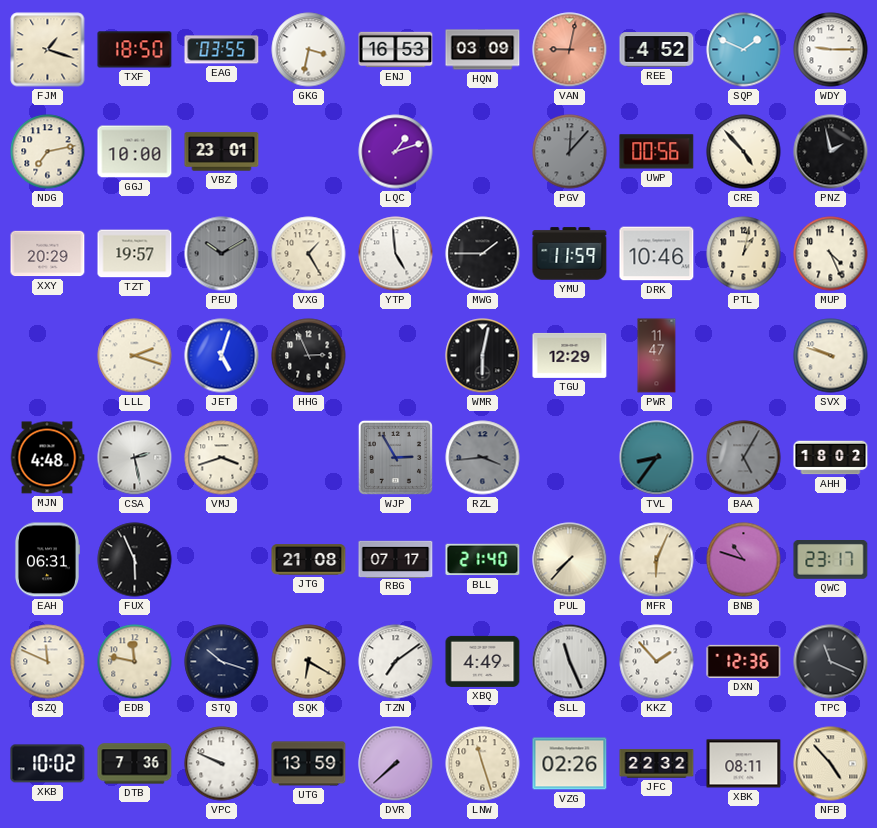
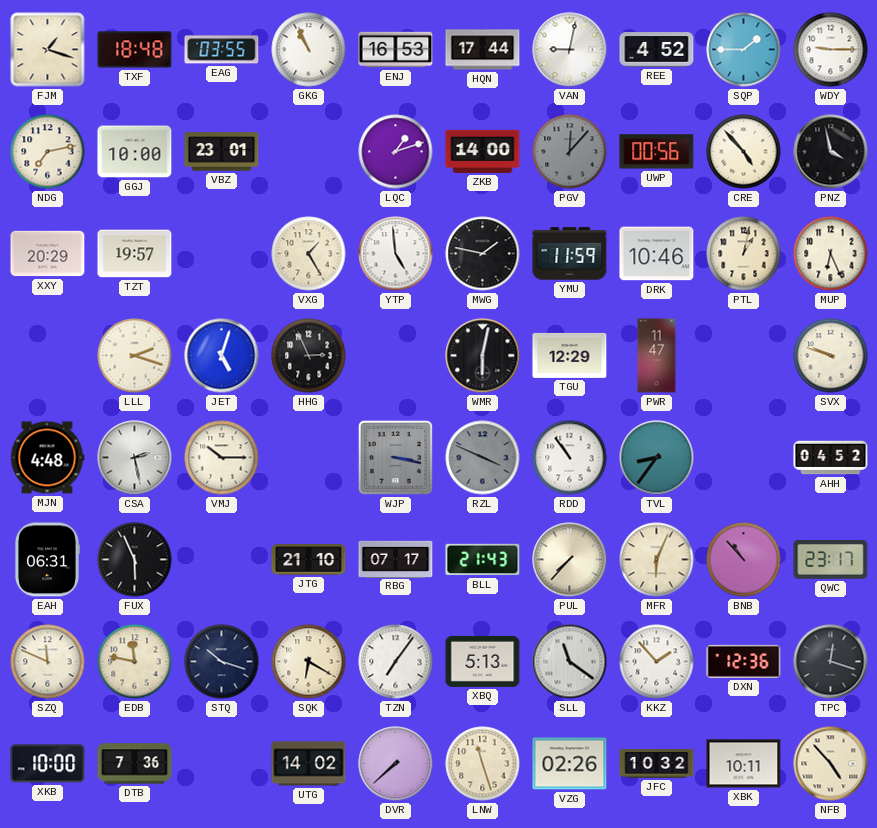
TXF: 18:50 -> 18:48
GKG: 3:32 -> 10:56
HQN: 03:09 -> 17:44
VAN dial: salmon -> white
SQP: 1:49 -> 1:45
ZKB: none -> 14:00
PNZ: 1:58 -> 3:58
PEU: 10:10 -> none
MWG: 1:45 -> 1:47
MUP: 4:26 -> 6:26
VMJ: 3:42 -> 10:15
WJP: 2:55 -> 3:17
RZL: 3:44 -> 3:49
RDD: none -> 10:54
BAA: 5:05 -> none
AHH: 18:02 -> 04:52
JTG: 21:08 -> 21:10
BLL: 21:40 -> 21:43
BNB: 10:48 -> 10:53
TZN: 7:09 -> 7:06
XBQ: 4:49 -> 5:13
SLL: 11:26 -> 11:21
TPC: 11:19 -> 12:18
XKB: 10:02 -> 10:00
VPC: 9:49 -> none
UTG: 13:59 -> 14:02
JFC: 22:32 -> 10:32
XBK: 08:11 -> 10:11
